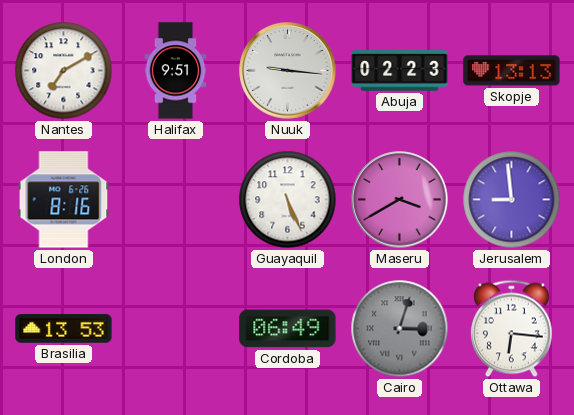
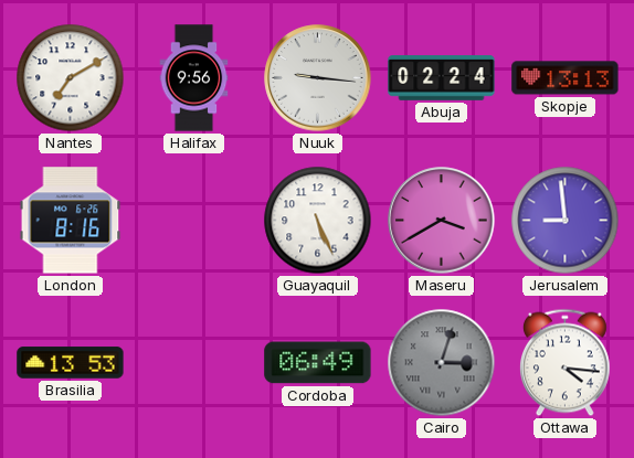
Halifax: 9:51 -> 9:56
Abuja: 02:23 -> 02:24
Ottawa: 6:16 -> 4:16
